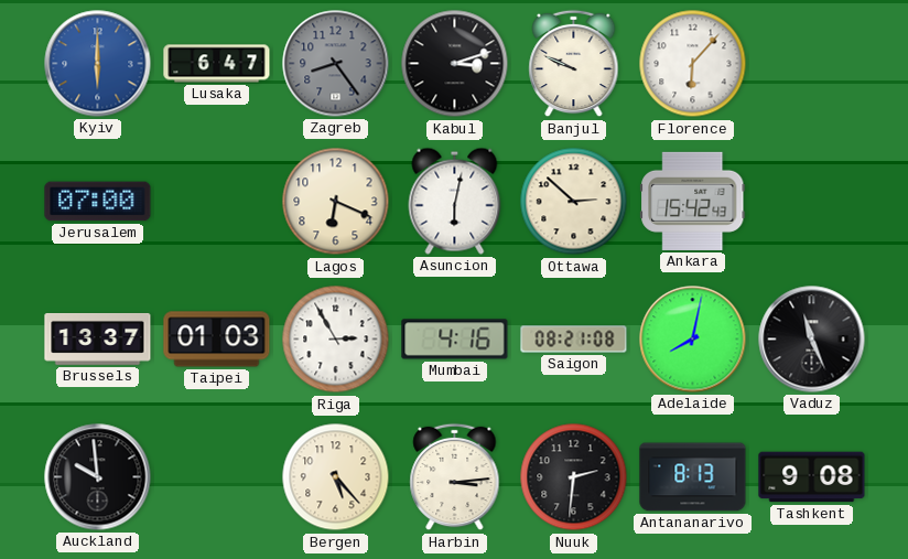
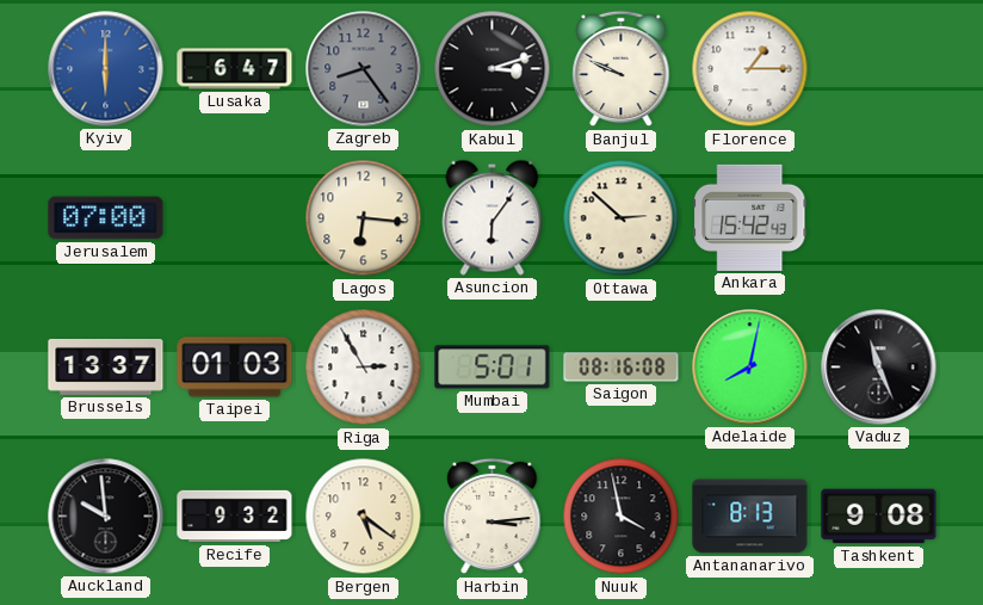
Florence: 6:07 -> 1:15
Lagos: 6:19 -> 6:16
Asuncion: 6:02 -> 6:06
Mumbai: 4:16 -> 5:01
Saigon: 08:21 -> 08:16
Recife: none -> 9:32
Bergen: 5:23 -> 5:21
Nuuk: 2:31 -> 3:58
